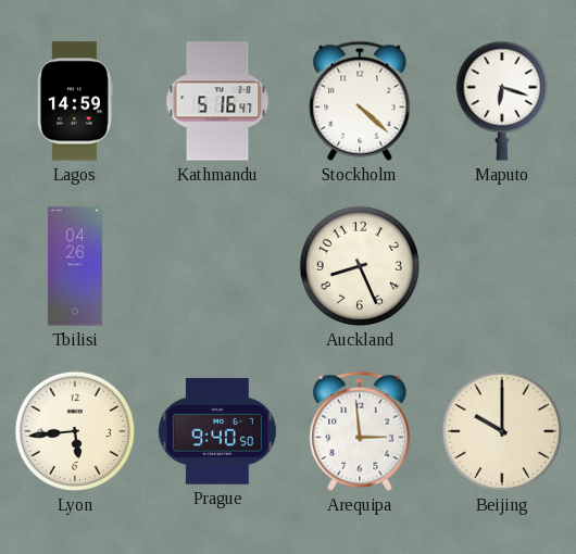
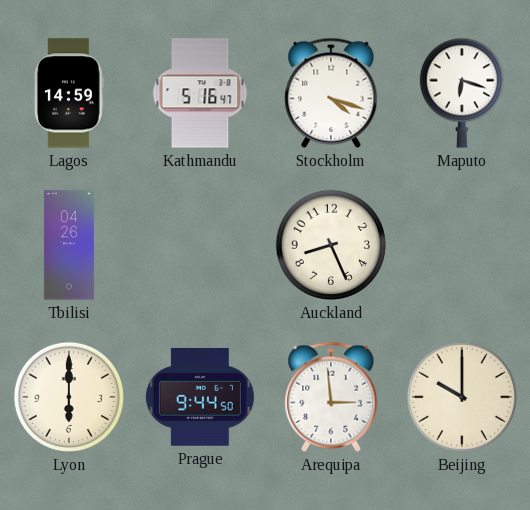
Stockholm: 4:22 -> 4:18
Lyon: 5:44 -> 6:00
Prague: 9:40 -> 9:44
